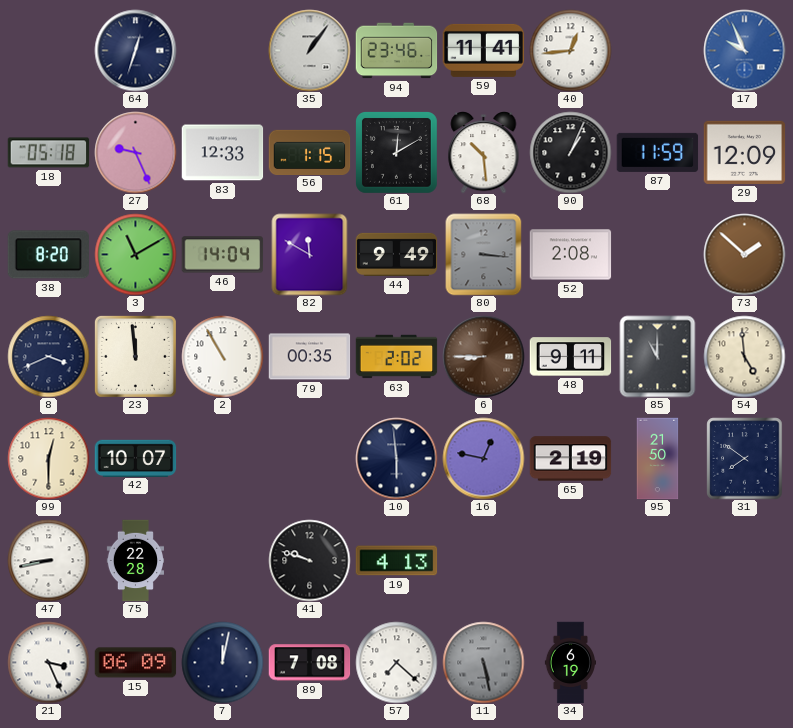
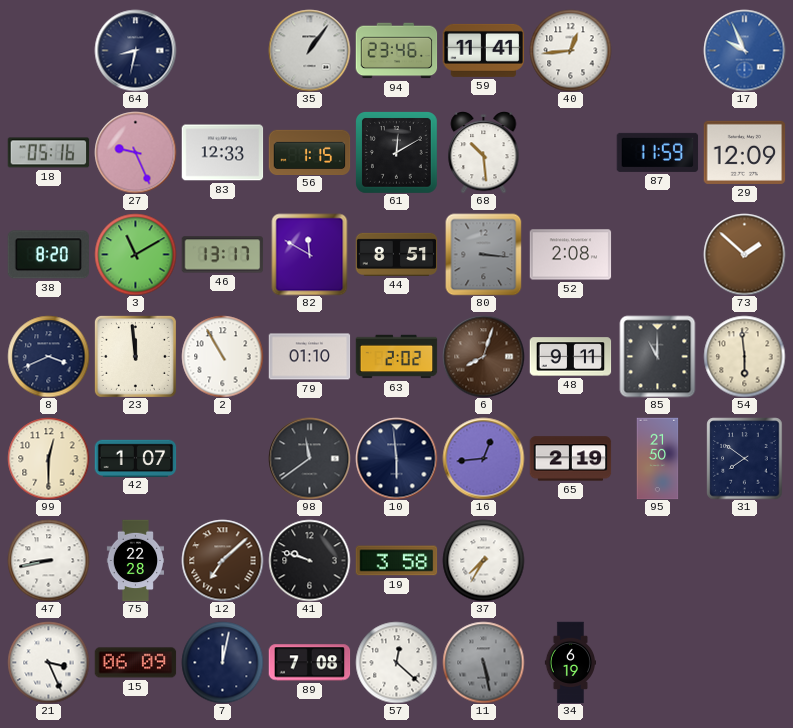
64: 12:33 -> 8:32
18: 05:18 -> 05:16
90: 1:04 -> none
46: 14:04 -> 13:17
44: 9:49 -> 8:51
79: 00:35 -> 01:10
6: 8:45 -> 8:03
54: 4:59 -> 5:59
42: 10:07 -> 1:07
98: none -> 11:39
16: 12:47 -> 12:44
12: none -> 7:08
19: 4:13 -> 3:58
37: none -> 7:35
57: 7:22 -> 12:22
